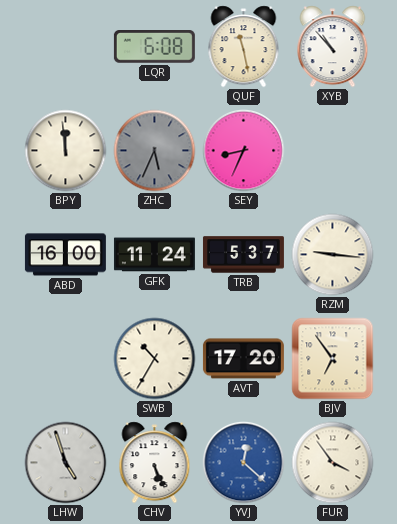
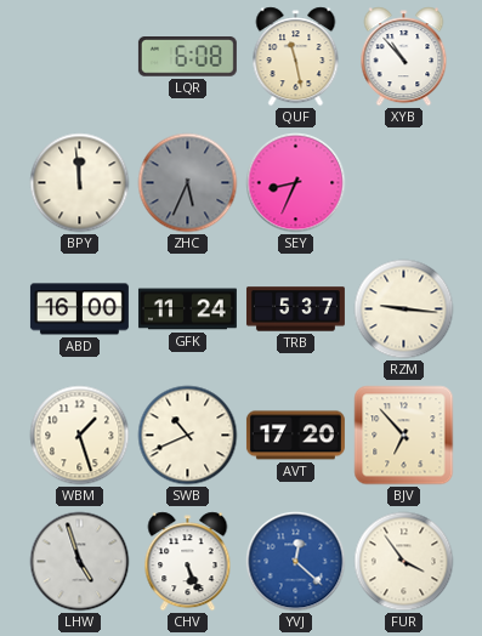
WBM: none -> 1:27
SWB: 10:35 -> 10:41
BJV: 6:54 -> 6:53
